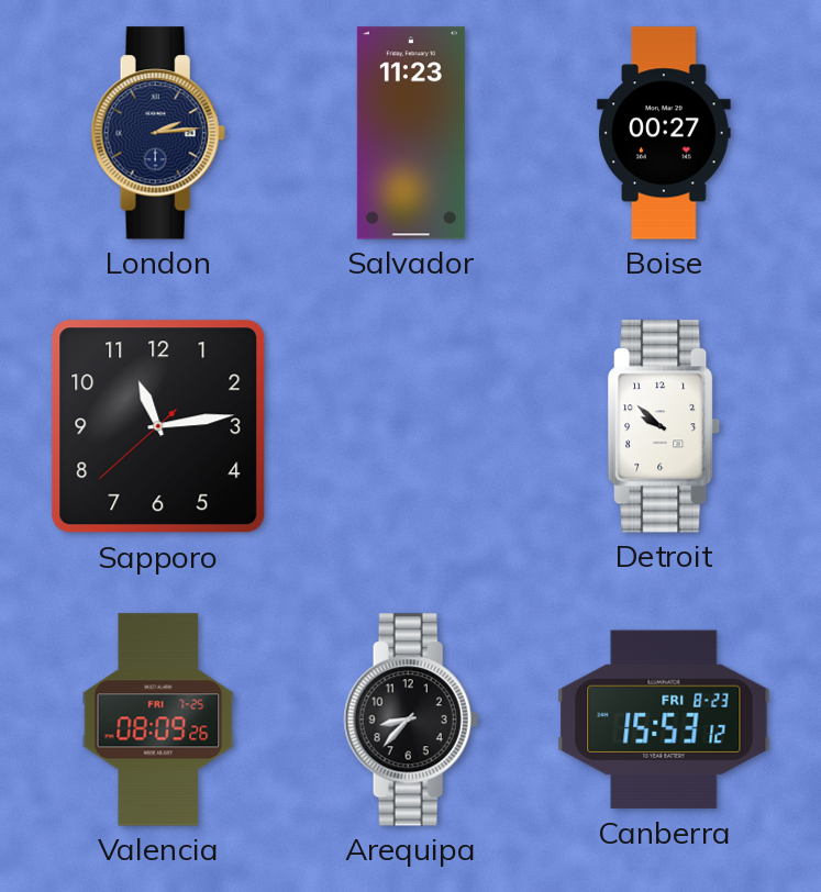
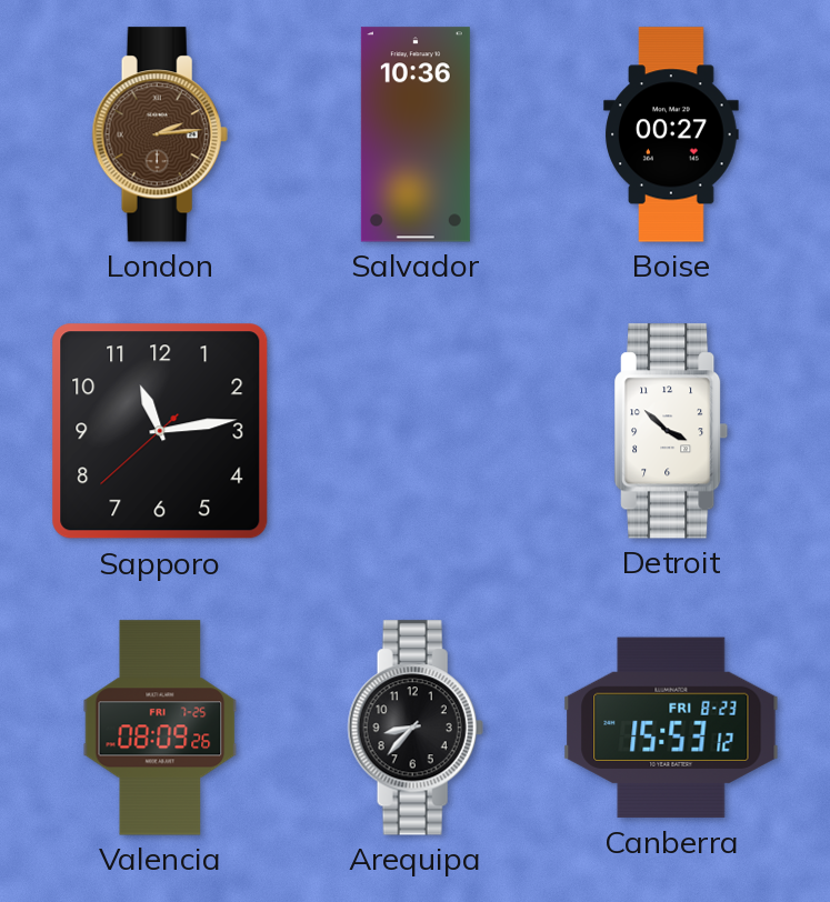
London dial: navy -> brown
Salvador: 11:23 -> 10:36
Detroit: 9:52 -> 3:52
